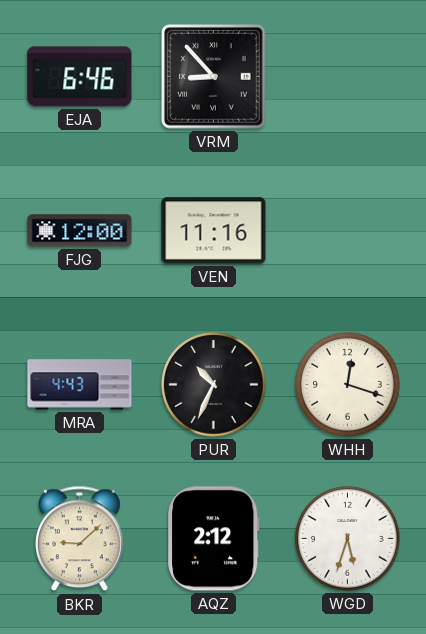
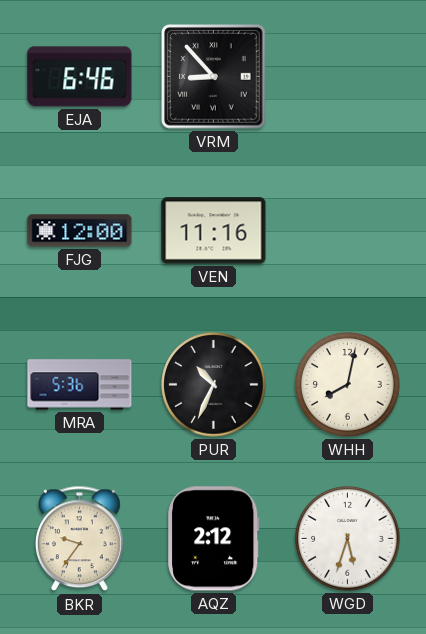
MRA: 4:43 -> 5:36
WHH: 12:18 -> 8:02
BKR: 9:08 -> 9:36
